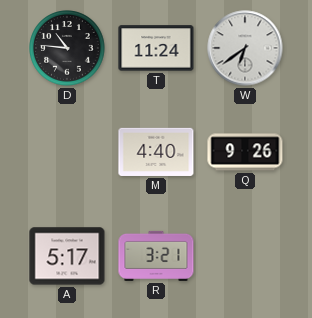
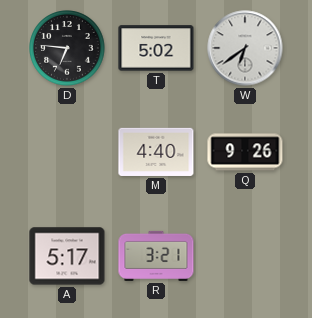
D: 10:46 -> 6:46
T: 11:24 -> 5:02
